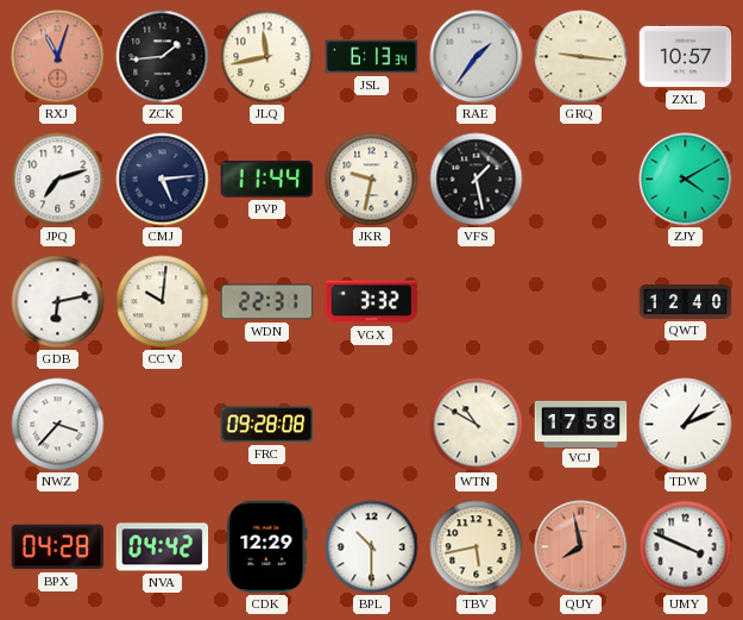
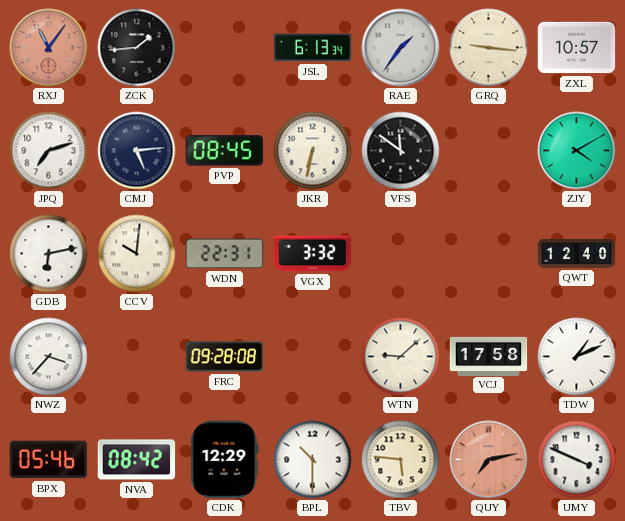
RXJ: 11:03 -> 11:06
JLQ: 11:43 -> none
PVP: 11:44 -> 08:45
JKR: 9:32 -> 6:32
VFS: 1:28 -> 11:51
WTN: 10:50 -> 9:08
BPX: 04:28 -> 05:46
NVA: 04:42 -> 08:42
TBV: 5:43 -> 5:46
QUY: 7:58 -> 7:13
